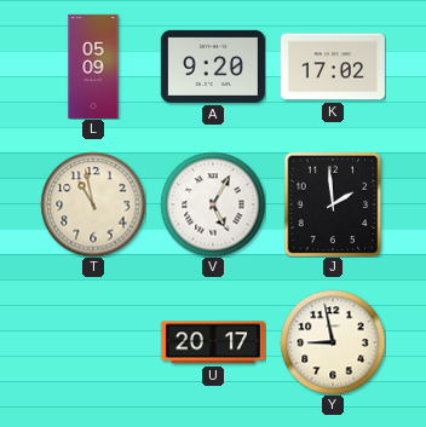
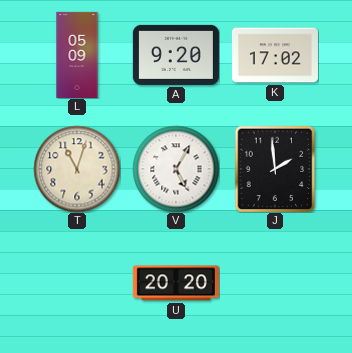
T: 10:58 -> 11:03
U: 20:17 -> 20:20
Y: 8:58 -> none
